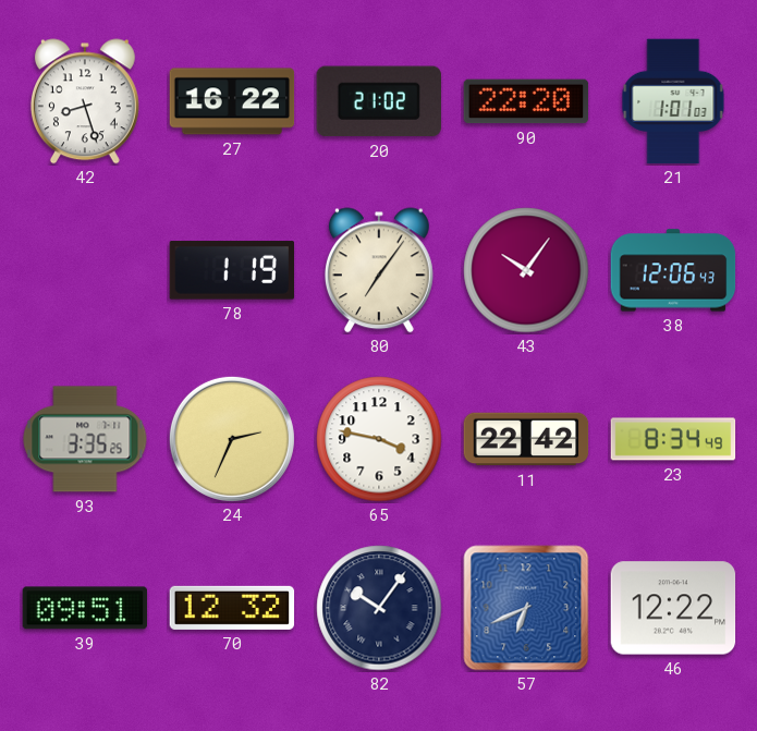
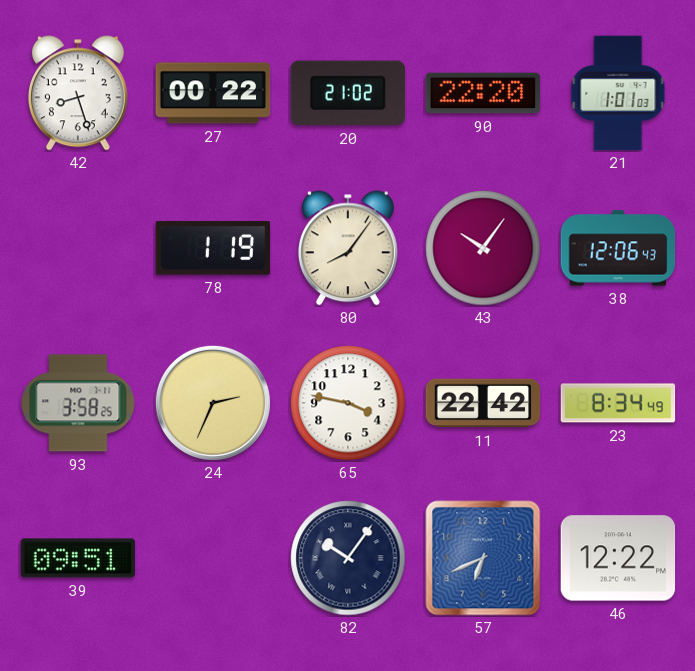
27: 16:22 -> 00:22
80: 7:06 -> 8:06
93: 3:35 -> 3:58
70: 12:32 -> none
